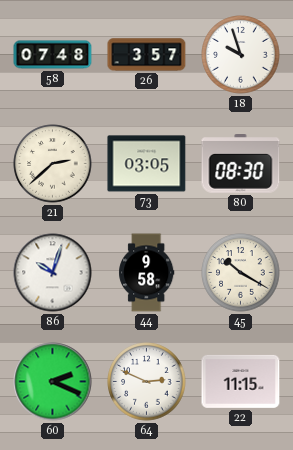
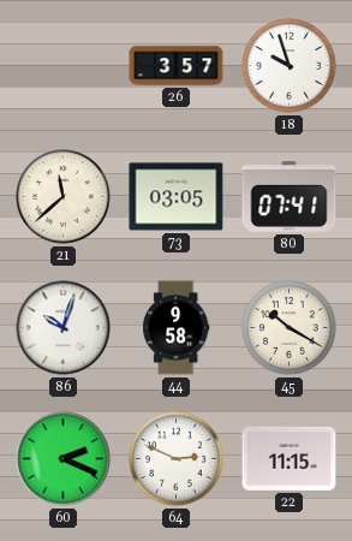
58: 07:48 -> none
21: 2:38 -> 11:38
80: 08:30 -> 07:41
